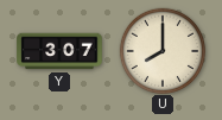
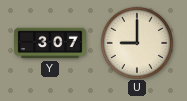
U: 8:00 -> 9:00
